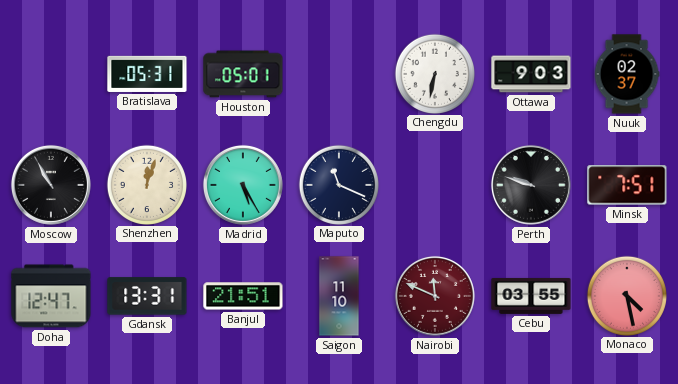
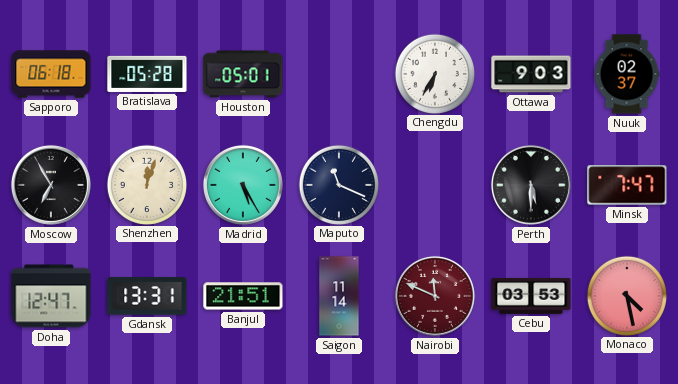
Sapporo: none -> 06:18
Bratislava: 05:31 -> 05:28
Chengdu: 6:32 -> 6:35
Moscow: 10:55 -> 6:55
Perth: 9:48 -> 5:30
Minsk: 7:51 -> 7:47
Saigon: 11:10 -> 11:14
Cebu: 03:55 -> 03:53
